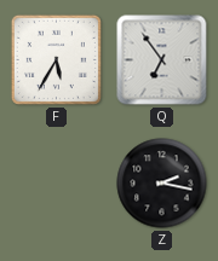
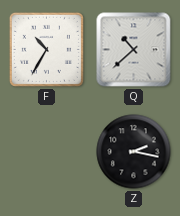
F: 5:35 -> 10:35
Q: 6:54 -> 10:38
